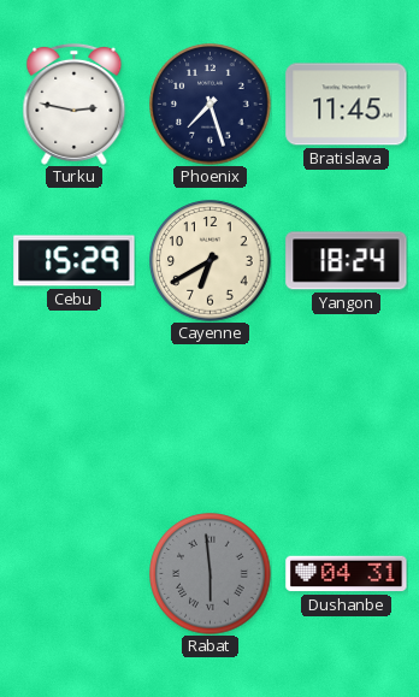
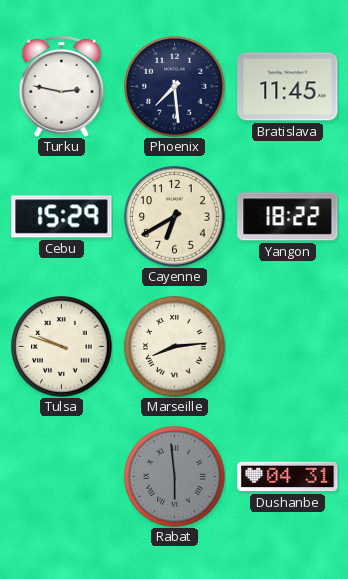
Phoenix: 7:27 -> 7:29
Yangon: 18:24 -> 18:22
Tulsa: none -> 9:48
Marseille: none -> 8:14
